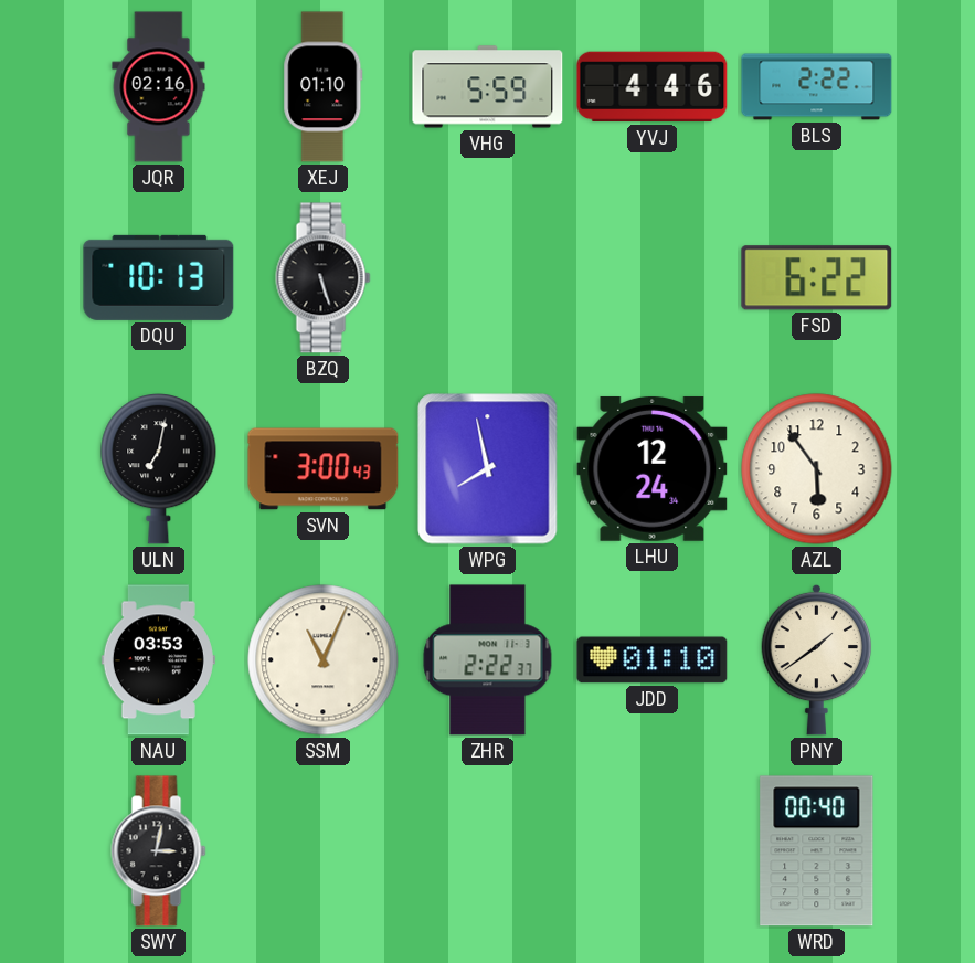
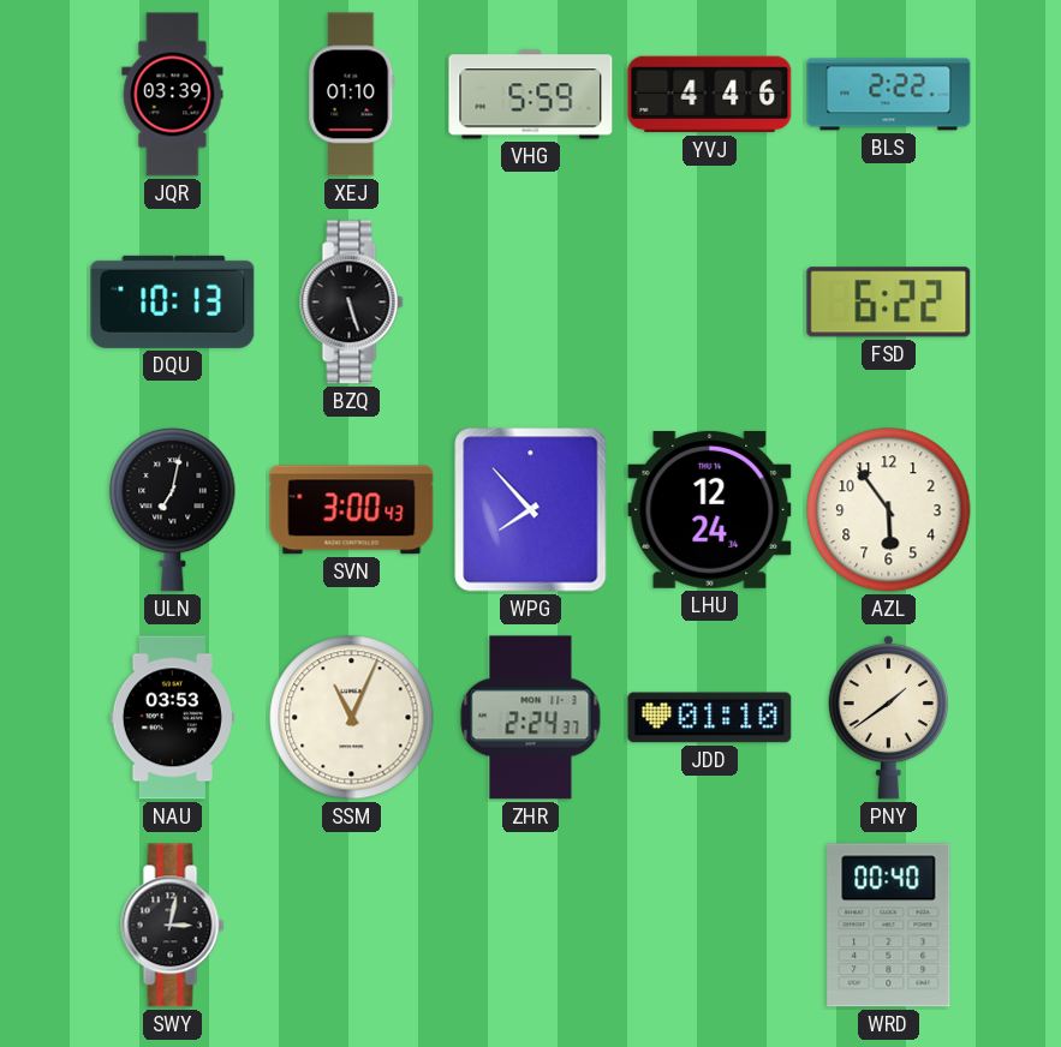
JQR: 02:16 -> 03:39
WPG: 7:58 -> 7:53
ZHR: 2:22 -> 2:24
